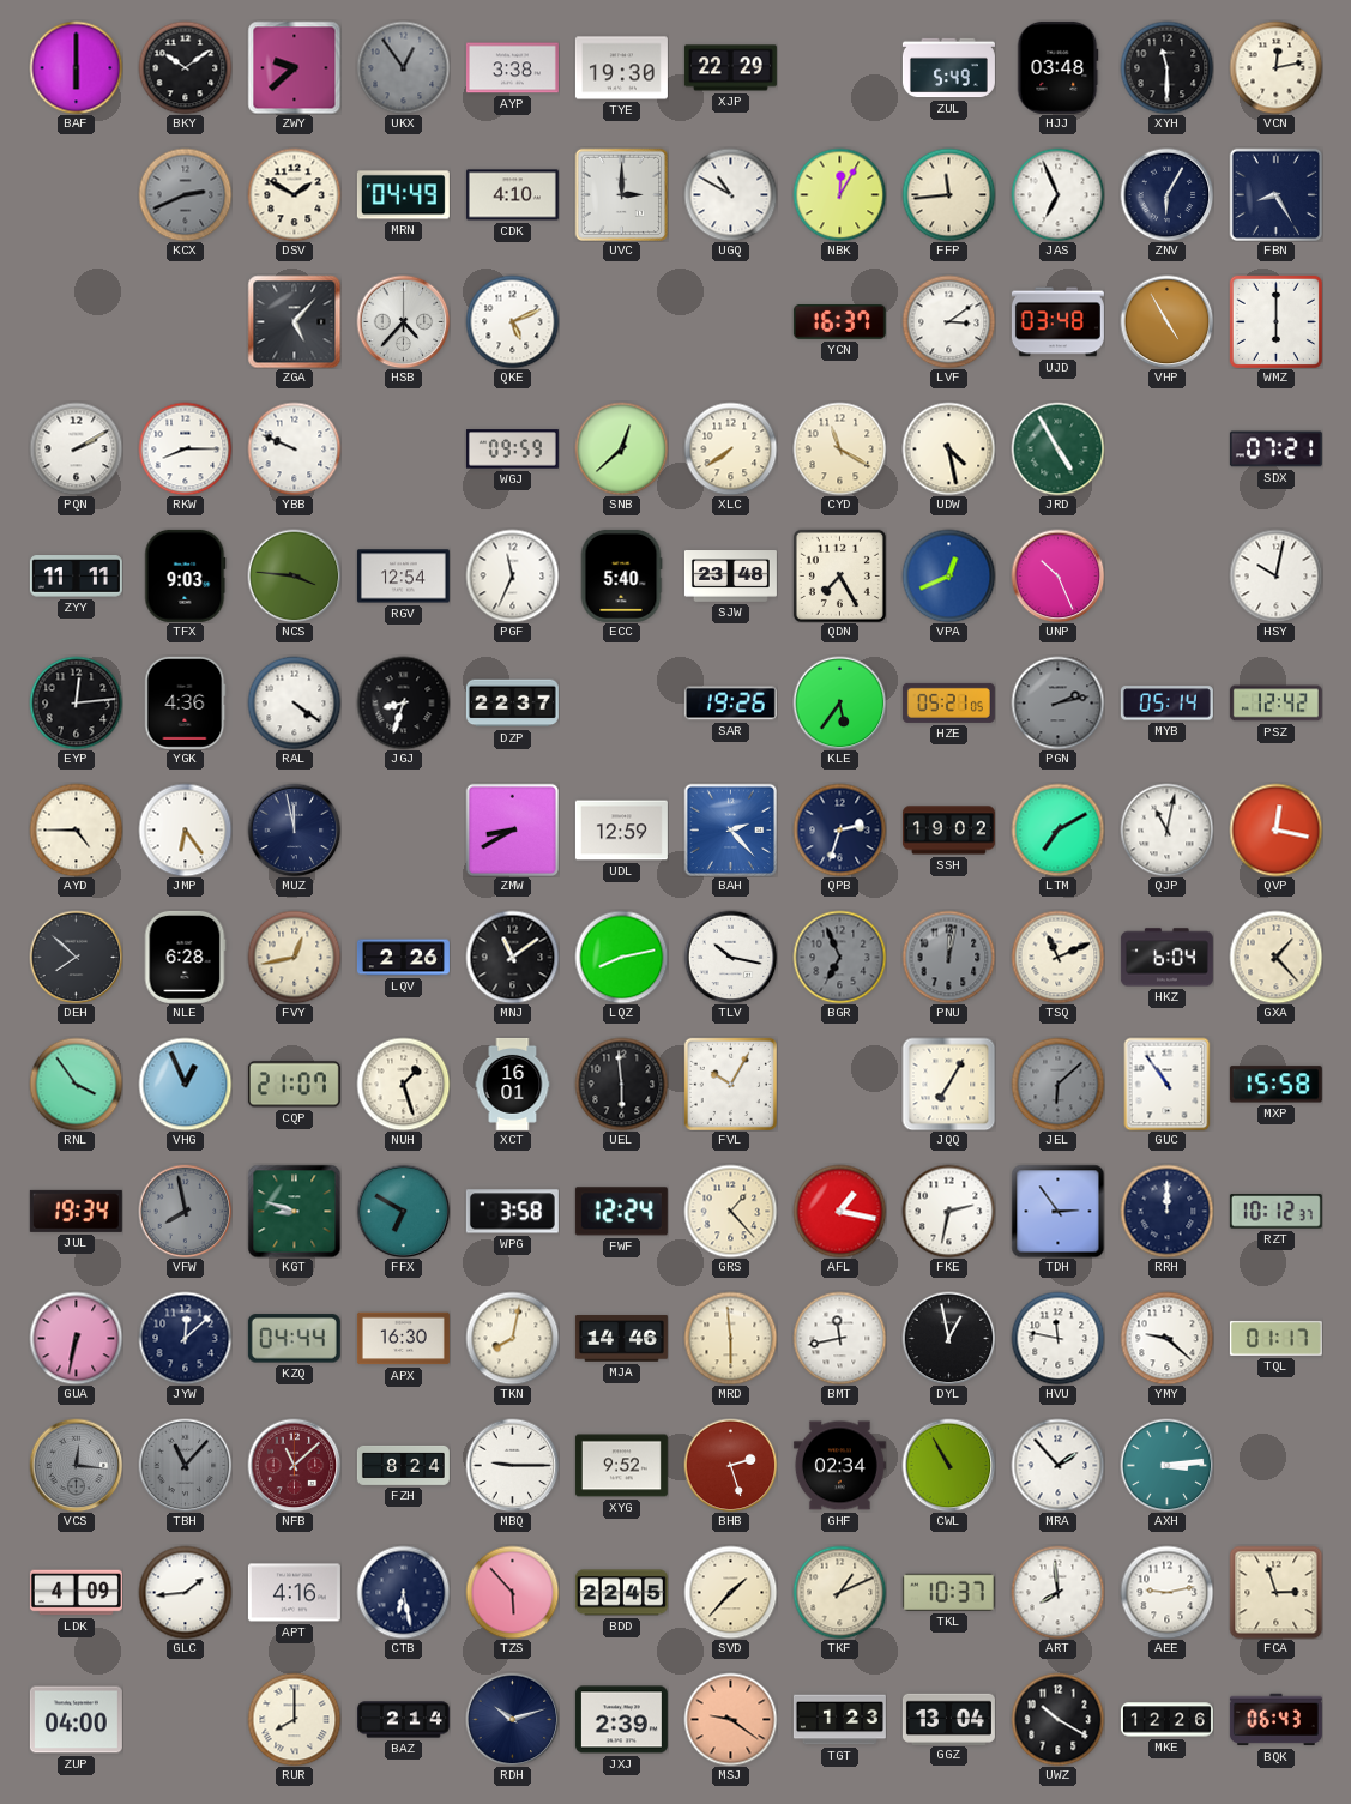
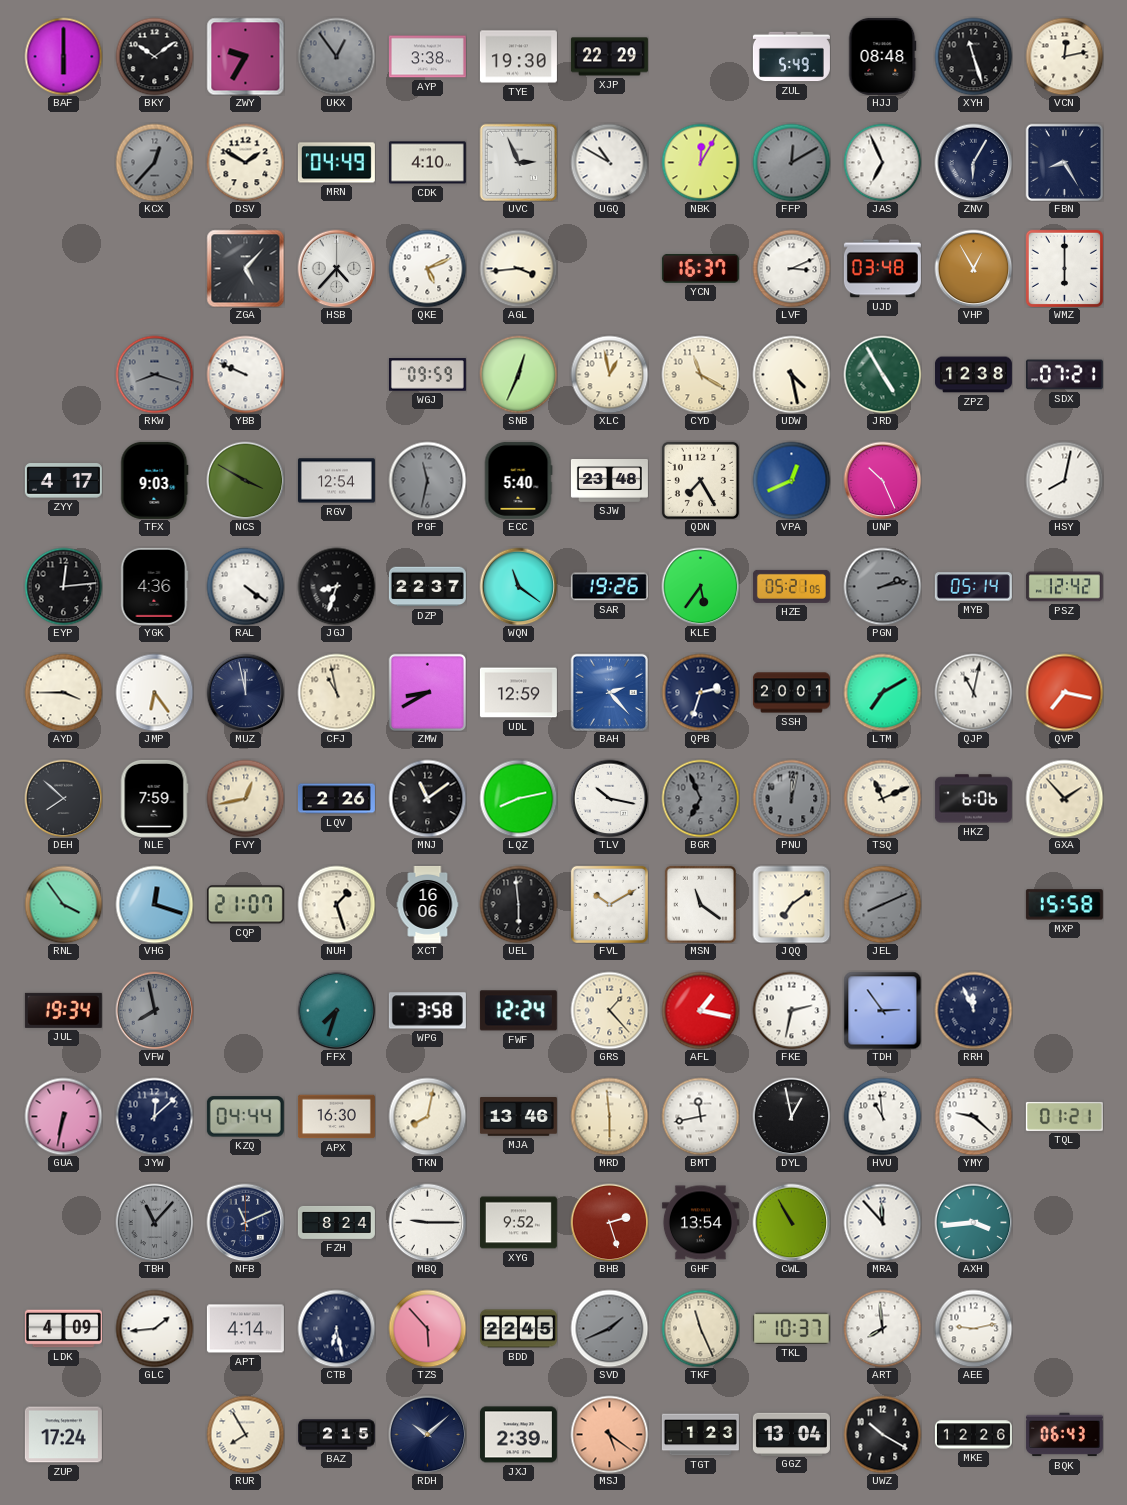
ZWY: 9:38 -> 9:35
HJJ: 03:48 -> 08:48
XYH: 11:30 -> 11:27
KCX: 2:41 -> 12:37
UVC: 3:00 -> 2:56
FFP: 11:44 -> 12:10
FFP dial: cream -> grey
AGL: none -> 3:44
LVF: 3:09 -> 3:11
VHP: 4:55 -> 12:55
PQN: 2:10 -> none
RKW: 8:15 -> 8:18
RKW dial: white -> grey
SNB: 12:38 -> 12:34
XLC: 7:39 -> 12:58
ZPZ: none -> 12:38
ZYY: 11:11 -> 4:17
NCS: 3:46 -> 3:50
PGF: 11:34 -> 11:32
PGF dial: white -> grey
HSY: 10:02 -> 8:02
WQN: none -> 11:21
AYD: 4:45 -> 3:45
CFJ: none -> 10:58
SSH: 19:02 -> 20:01
QVP: 12:17 -> 7:17
NLE: 6:28 -> 7:59
HKZ: 6:04 -> 6:06
GXA: 1:23 -> 1:53
VHG: 12:56 -> 12:18
XCT: 16:01 -> 16:06
FVL: 10:05 -> 10:10
MSN: none -> 11:21
JQQ: 7:05 -> 7:09
JEL: 6:08 -> 8:11
GUC: 10:54 -> none
KGT: 8:48 -> none
FFX: 6:50 -> 7:33
RRH: 12:00 -> 11:56
RZT: 10:12 -> none
MJA: 14:46 -> 13:46
HVU: 11:47 -> 10:59
TQL: 01:17 -> 01:21
VCS: 12:16 -> none
NFB: 11:08 -> 11:11
NFB dial: burgundy -> navy
GHF: 02:34 -> 13:54
MRA: 1:53 -> 11:53
AXH: 3:14 -> 3:44
APT: 4:16 -> 4:14
SVD: 1:37 -> 1:41
SVD dial: cream -> grey
TKF: 1:11 -> 11:26
FCA: 2:57 -> none
ZUP: 04:00 -> 17:24
RUR: 8:00 -> 7:55
BAZ: 2:14 -> 2:15
RDH: 10:12 -> 10:08
MSJ: 9:21 -> 5:21
